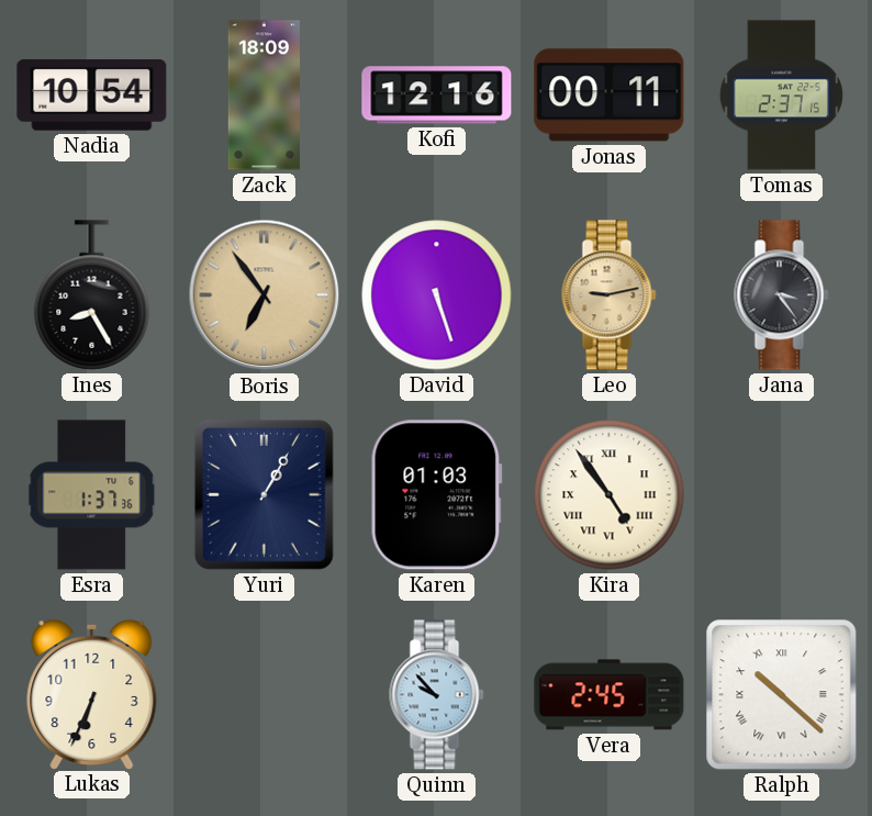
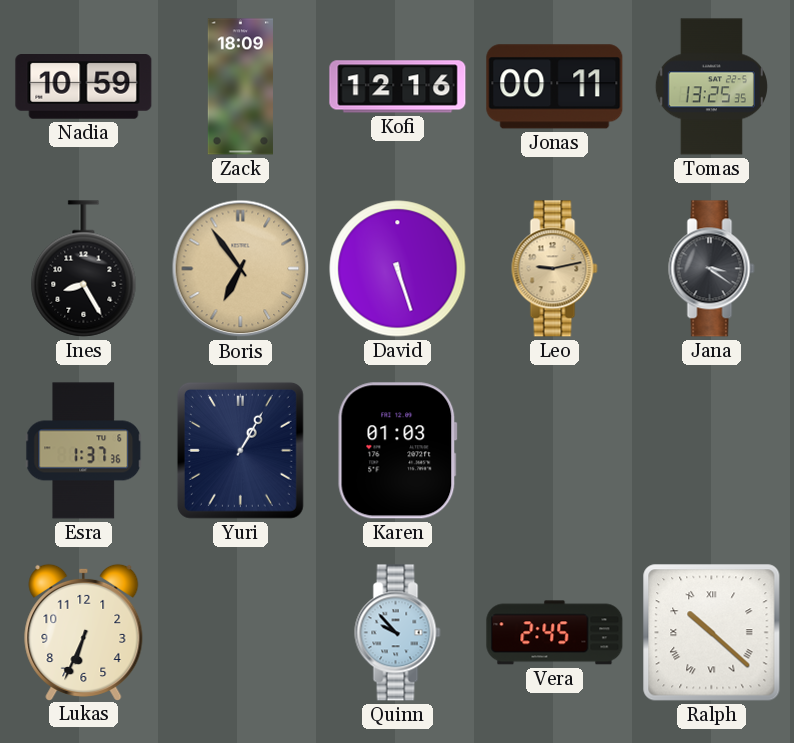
Nadia: 10:54 -> 10:59
Tomas: 2:37 -> 13:25
Jana: 3:24 -> 3:21
Kira: 4:54 -> none
